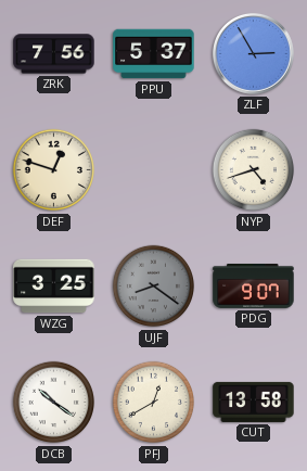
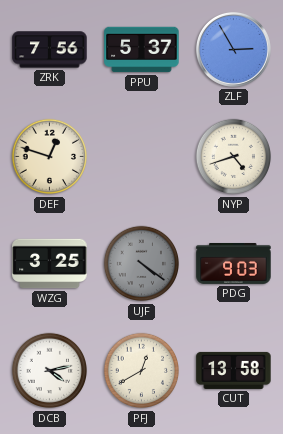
UJF: 8:21 -> 4:21
PDG: 9:07 -> 9:03
DCB: 10:21 -> 4:13
